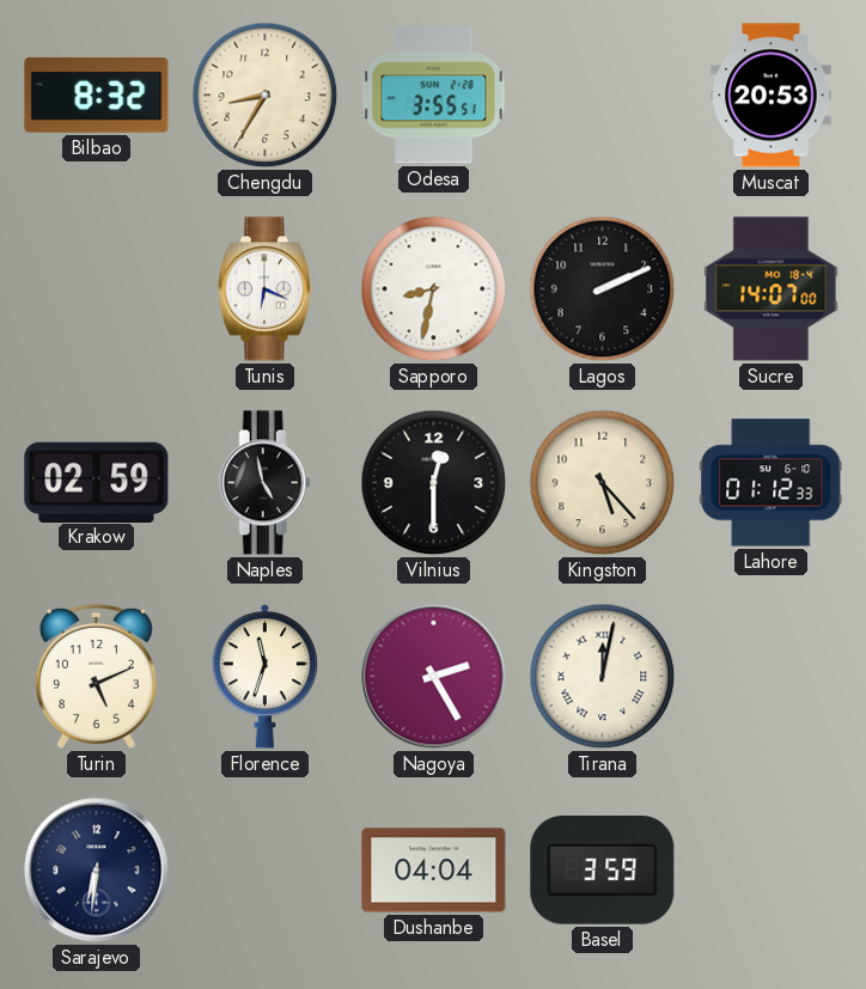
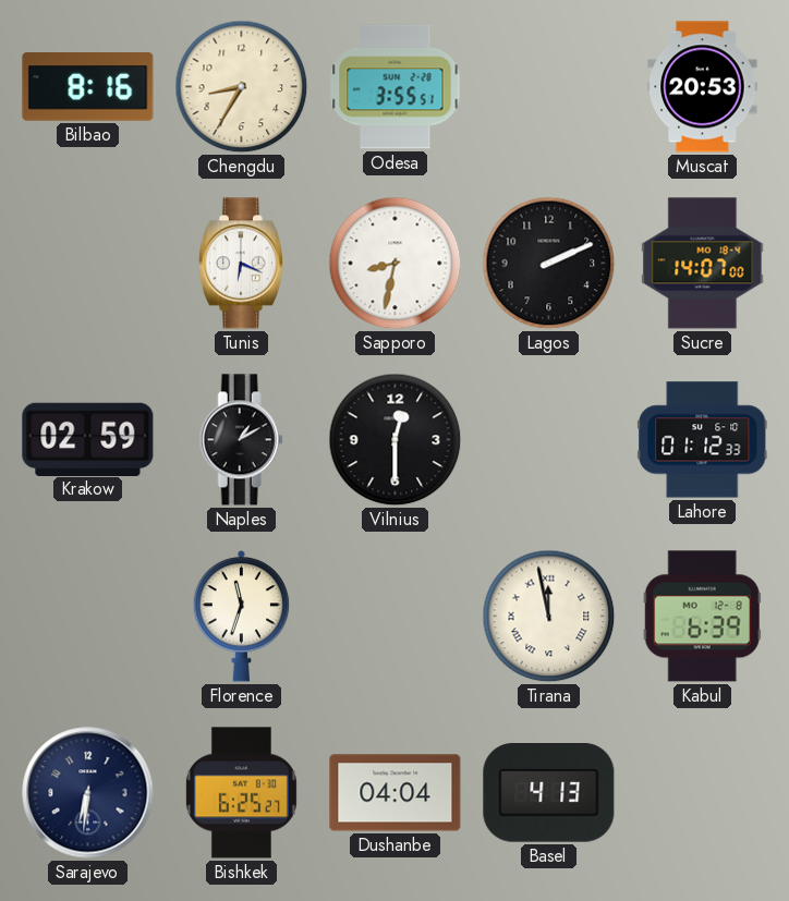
Bilbao: 8:32 -> 8:16
Naples: 4:58 -> 1:10
Kingston: 5:23 -> none
Turin: 5:11 -> none
Nagoya: 2:25 -> none
Tirana: 12:02 -> 11:58
Kabul: none -> 6:39
Bishkek: none -> 6:25
Basel: 3:59 -> 4:13
